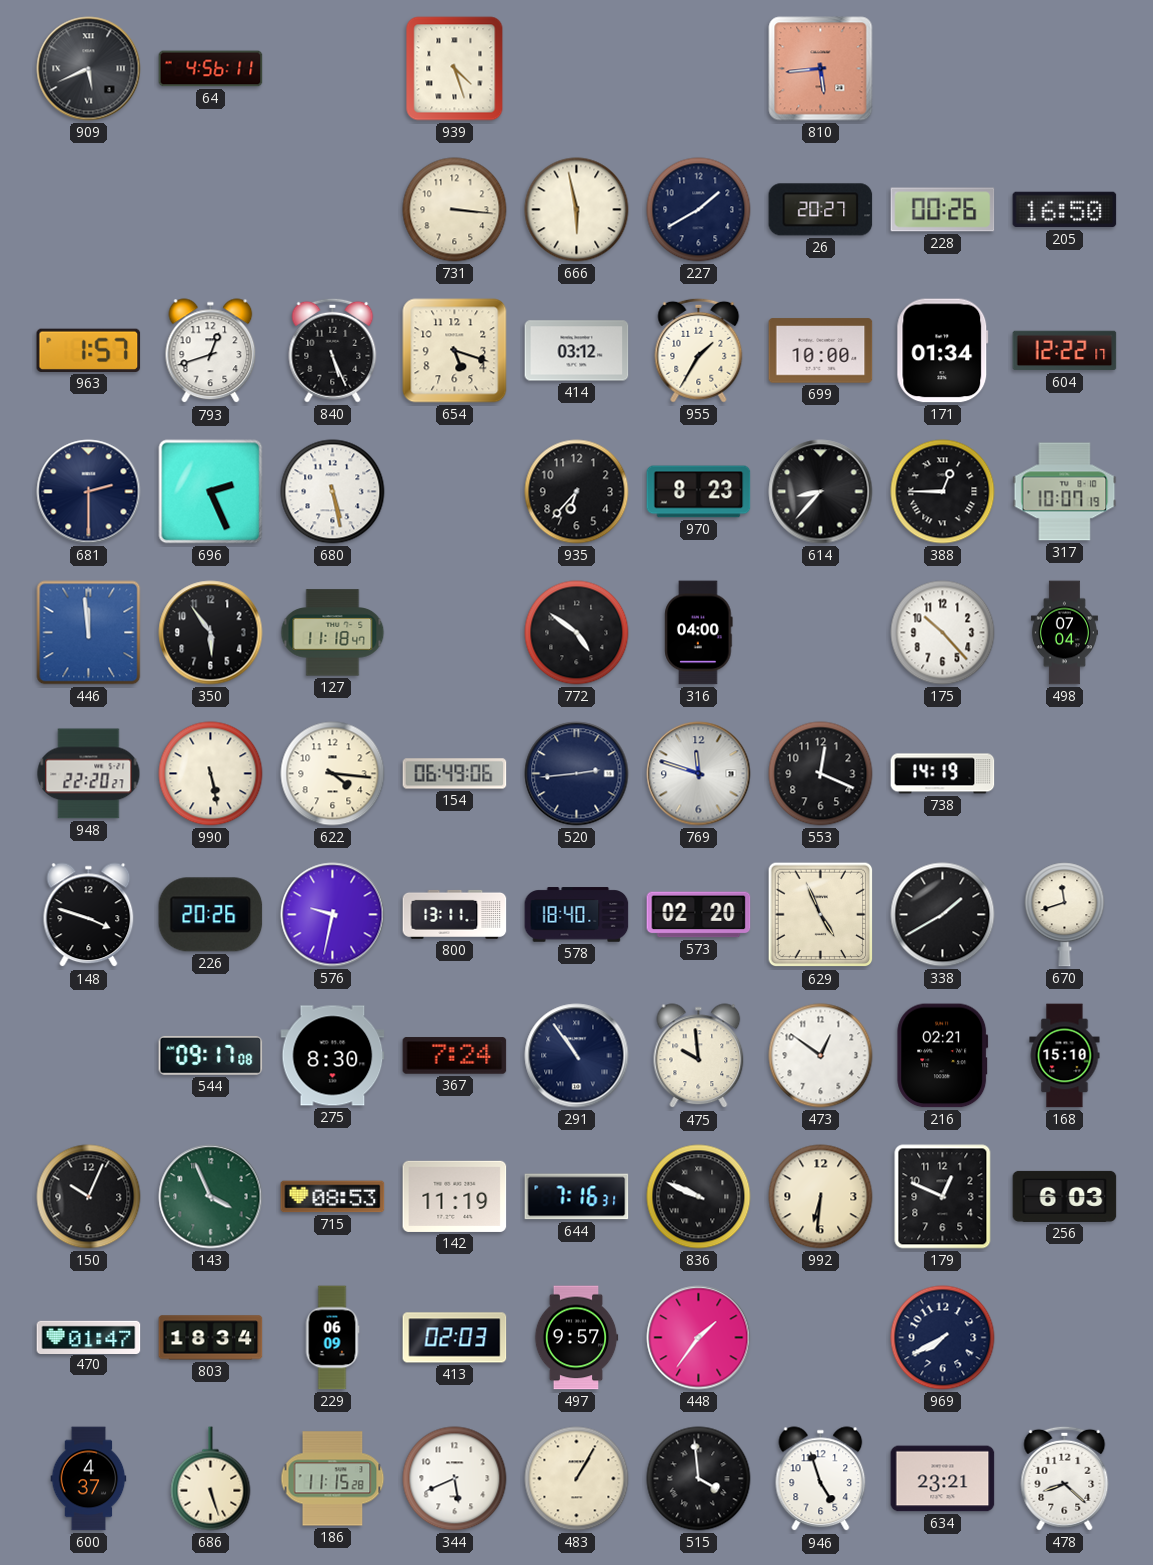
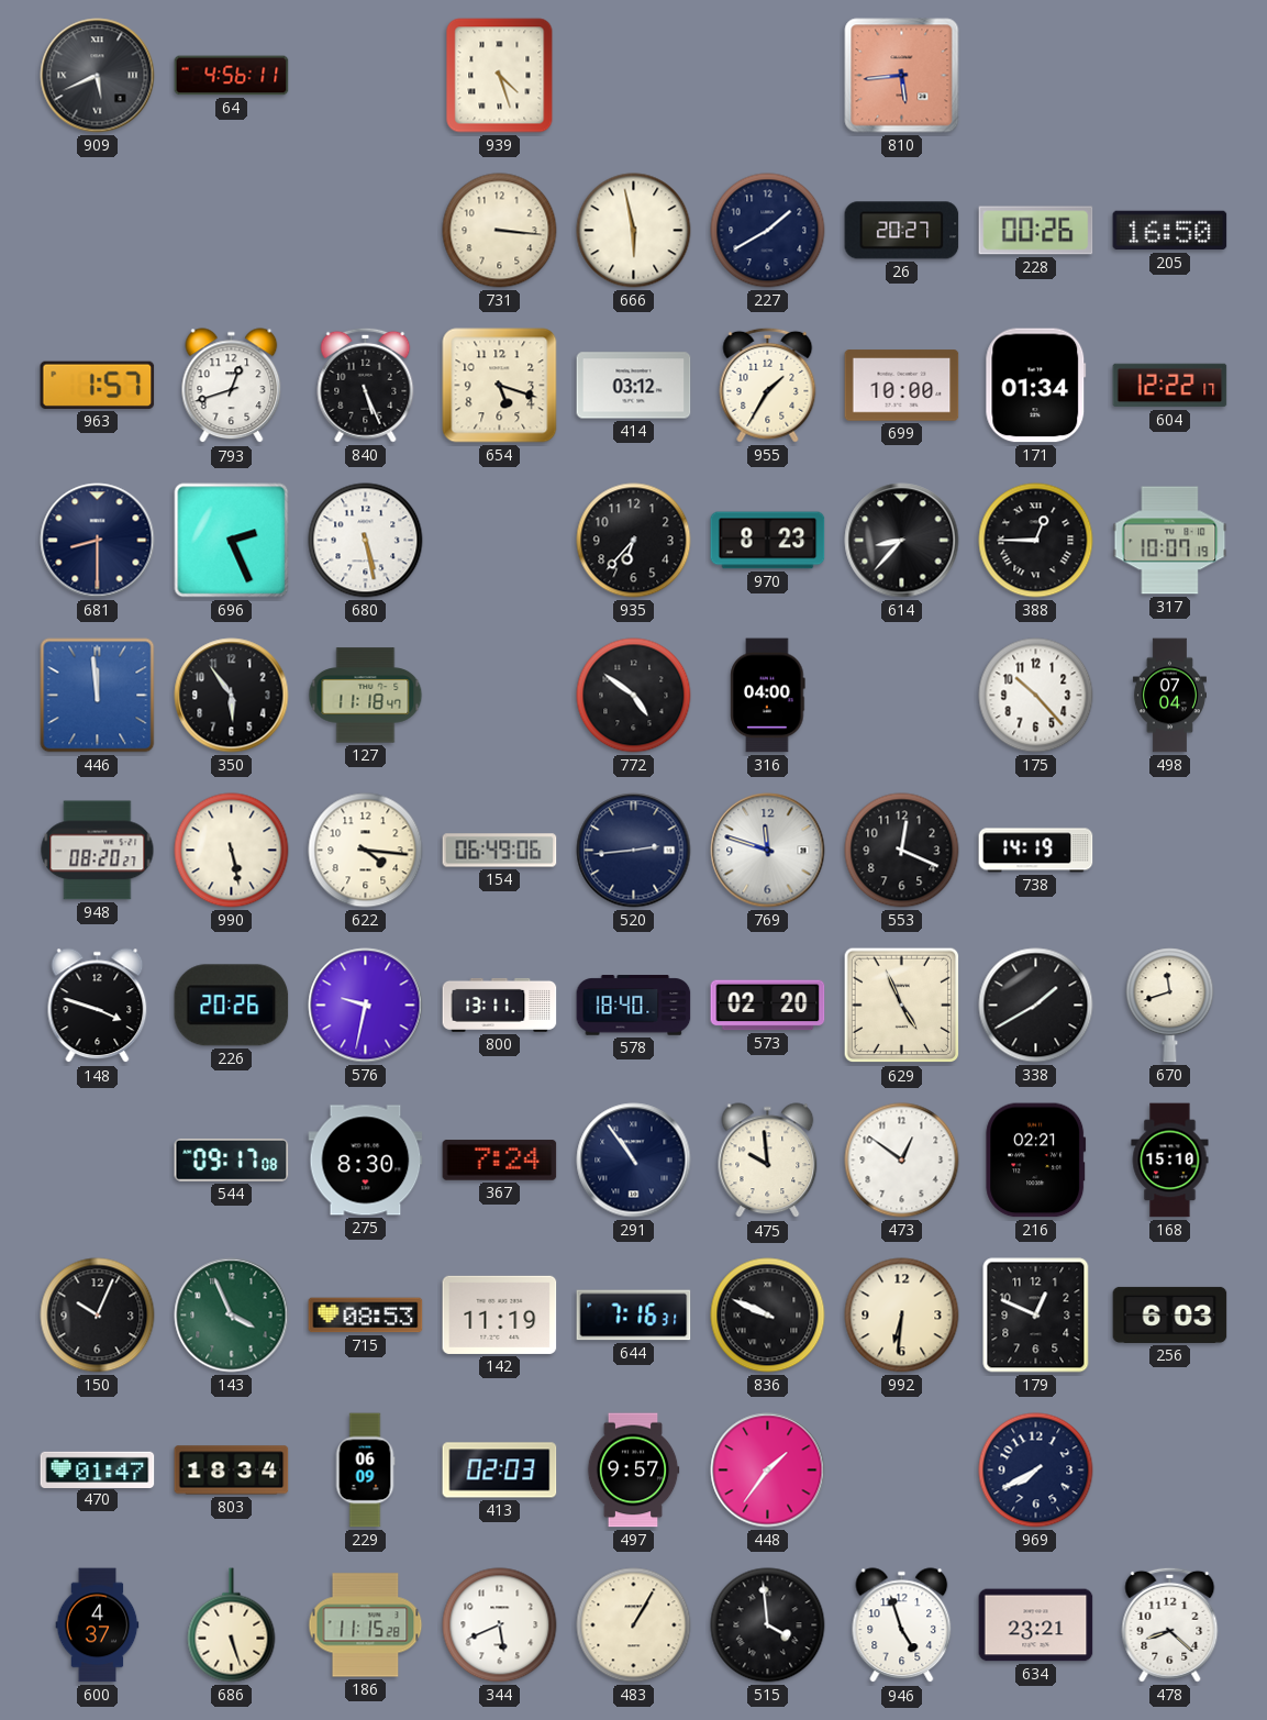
681: 2:30 -> 8:30
948: 22:20 -> 08:20
